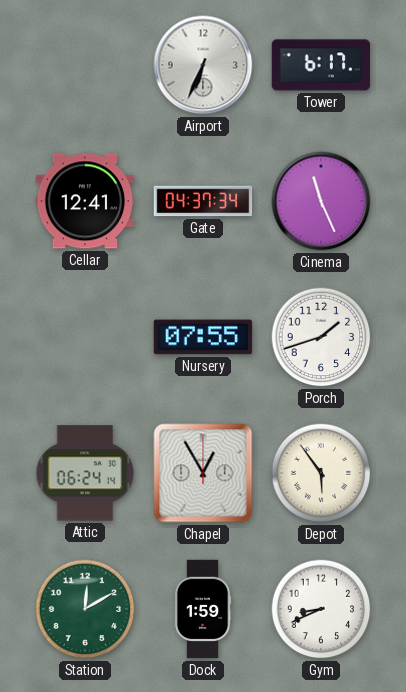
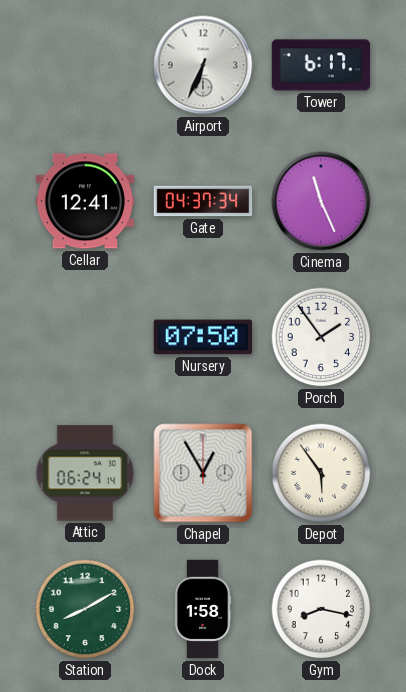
Nursery: 07:55 -> 07:50
Porch: 1:42 -> 1:54
Station: 12:10 -> 8:10
Dock: 1:59 -> 1:58
Gym: 8:41 -> 8:17
